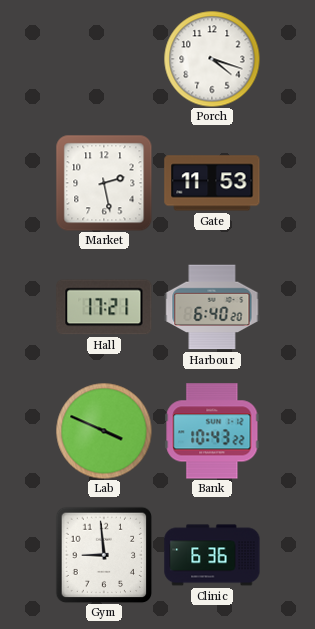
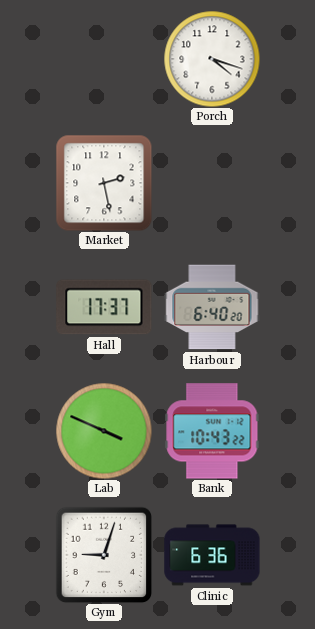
Gate: 11:53 -> none
Hall: 17:21 -> 17:37
Gym: 8:59 -> 9:03
